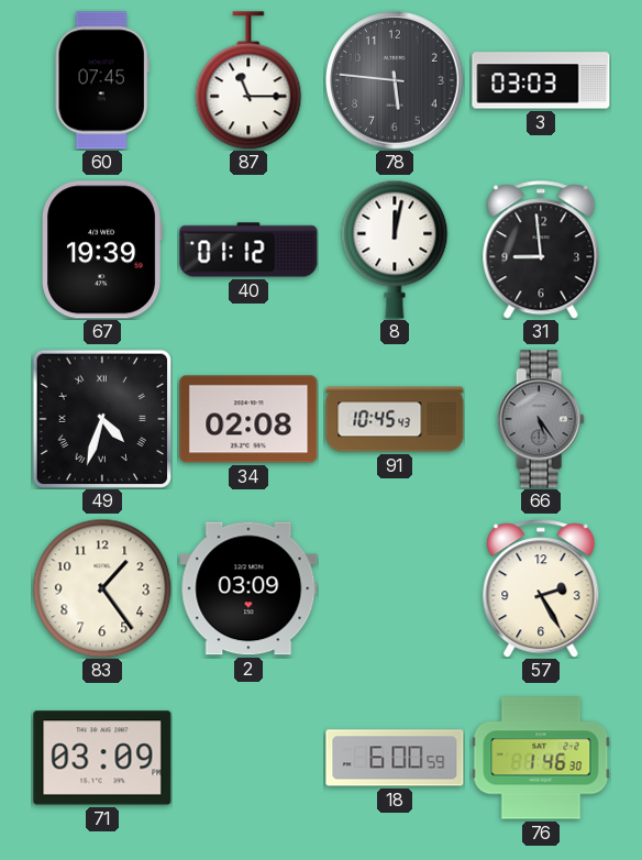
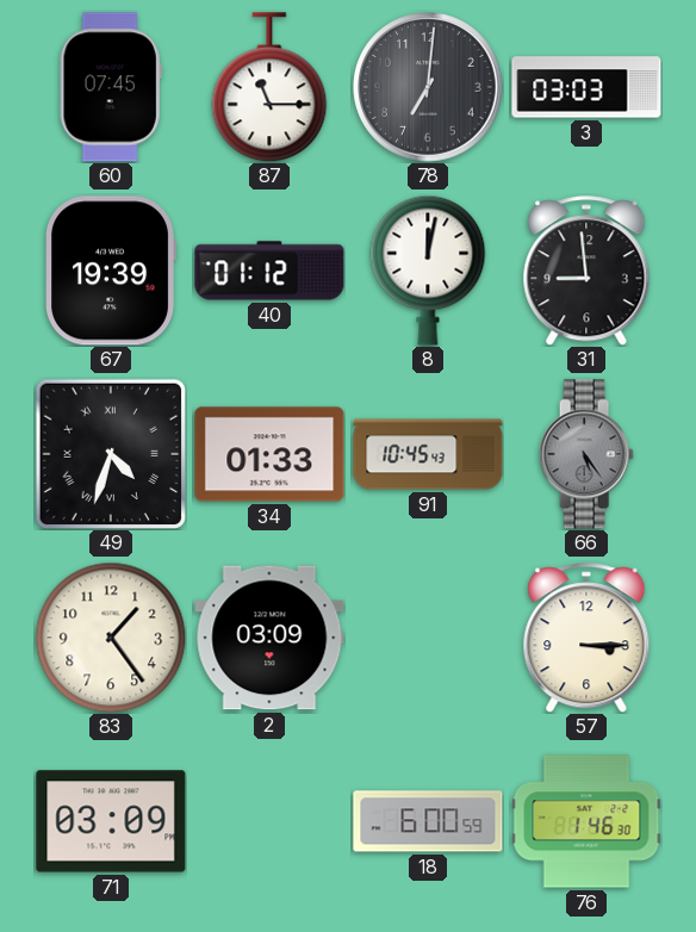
78: 5:46 -> 7:01
34: 02:08 -> 01:33
57: 2:25 -> 3:15
